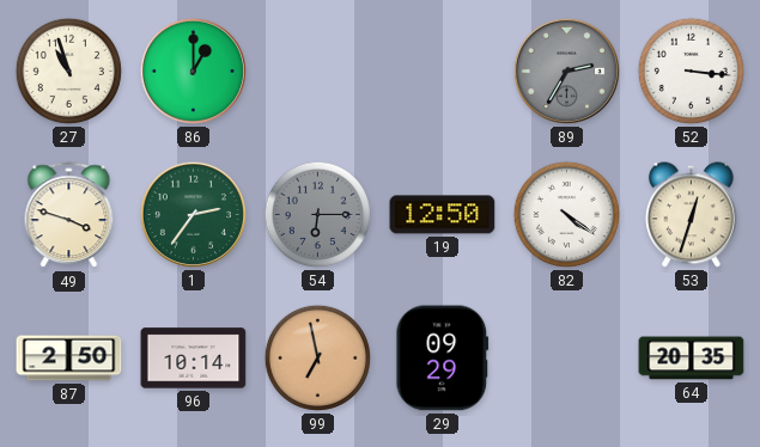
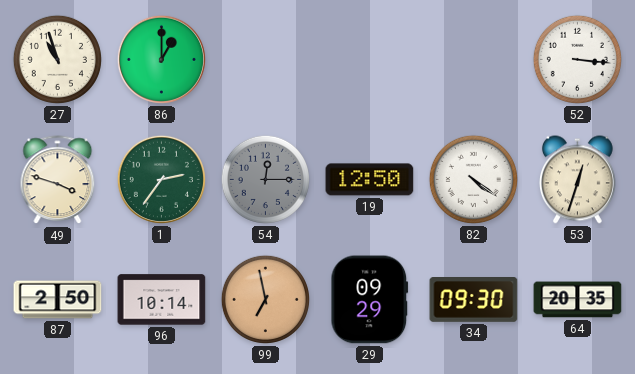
89: 2:35 -> none
54: 6:15 -> 12:15
34: none -> 09:30
